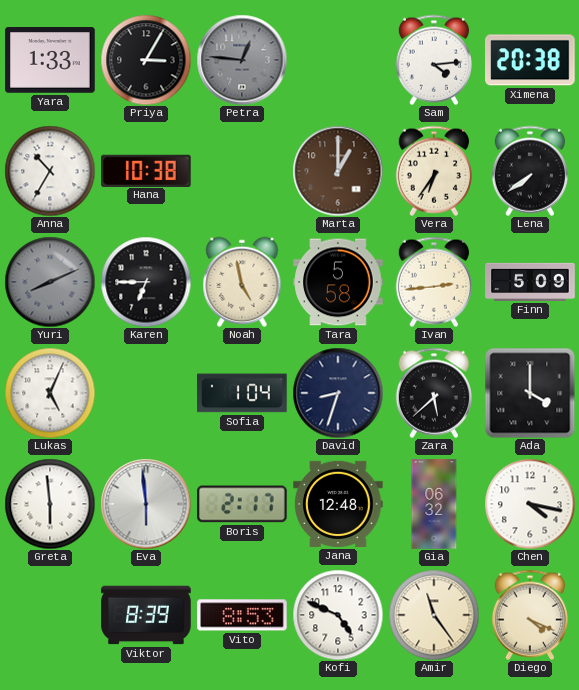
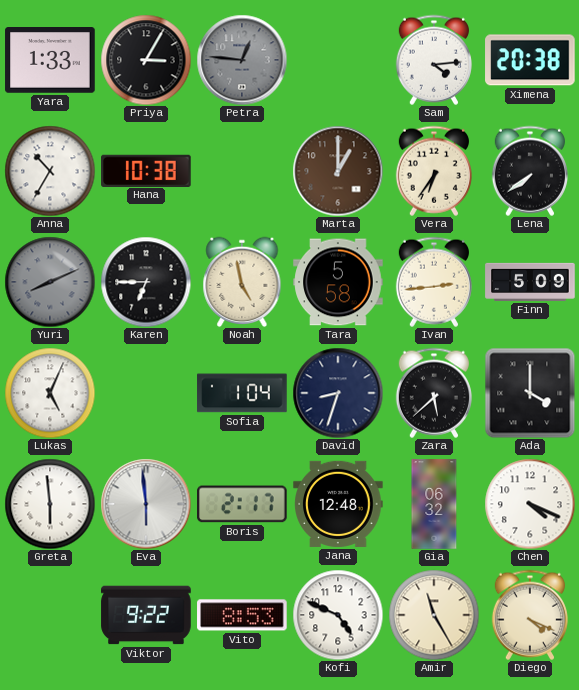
Chen: 4:17 -> 4:19
Viktor: 8:39 -> 9:22
Amir: 11:24 -> 11:25
